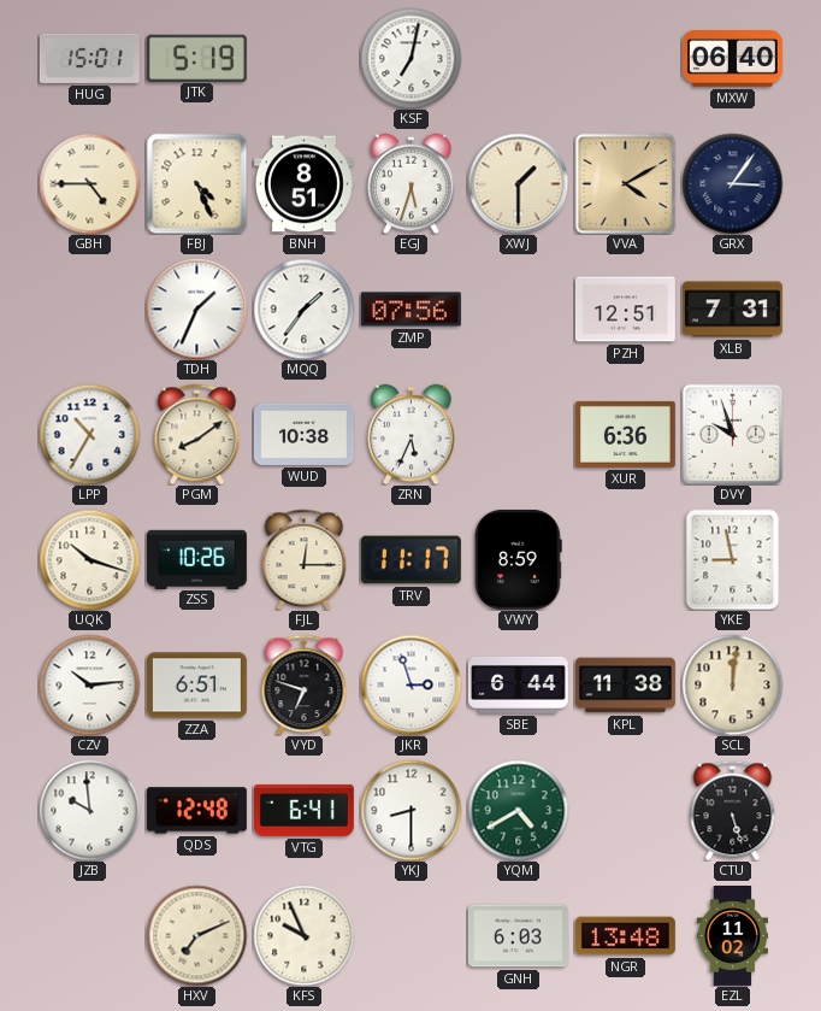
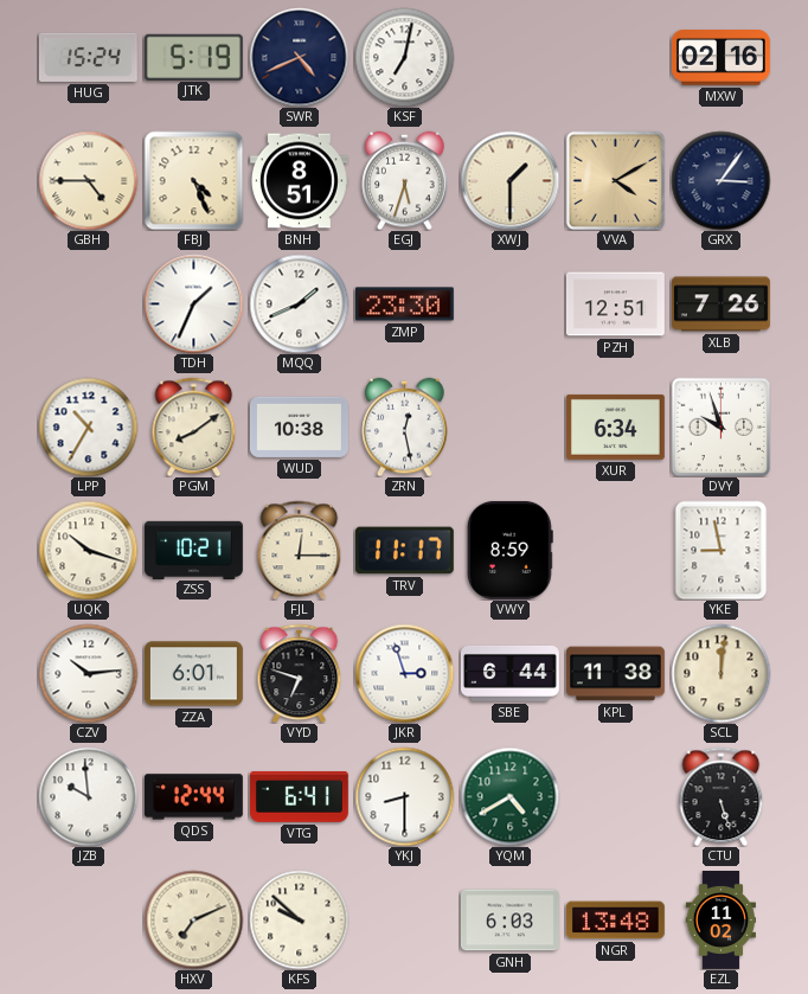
HUG: 15:01 -> 15:24
SWR: none -> 4:41
MXW: 06:40 -> 02:16
MQQ: 1:36 -> 1:41
ZMP: 07:56 -> 23:30
XLB: 7:31 -> 7:26
ZRN: 5:34 -> 12:28
XUR: 6:36 -> 6:34
ZSS: 10:26 -> 10:21
ZZA: 6:51 -> 6:01
QDS: 12:48 -> 12:44
KFS: 9:56 -> 9:52
